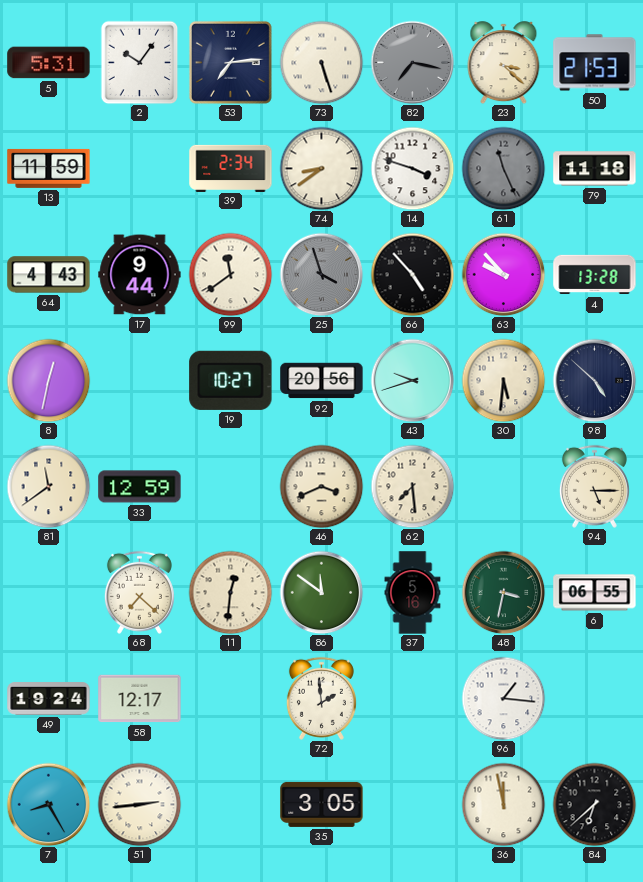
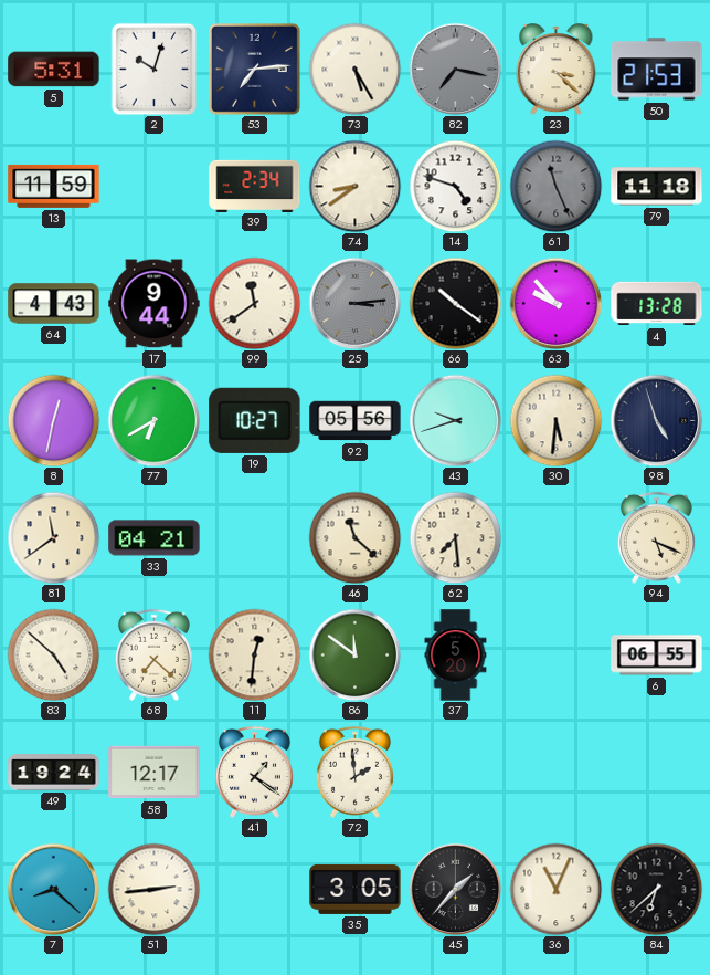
2: 10:06 -> 10:03
73: 5:27 -> 5:25
14: 3:48 -> 4:48
25: 3:57 -> 3:14
66: 4:53 -> 10:21
77: none -> 6:40
92: 20:56 -> 05:56
98: 4:52 -> 4:57
33: 12:59 -> 04:21
46: 3:41 -> 11:22
94: 5:15 -> 5:19
83: none -> 4:52
37: 5:16 -> 5:20
48: 3:32 -> none
41: none -> 1:21
96: 1:16 -> none
7: 8:25 -> 8:22
45: none -> 1:37
36: 11:58 -> 11:04
